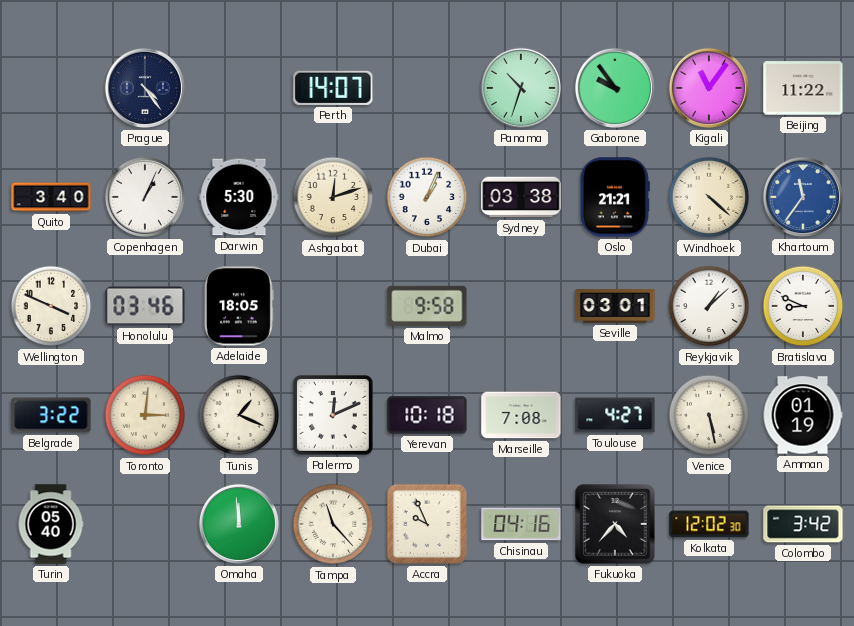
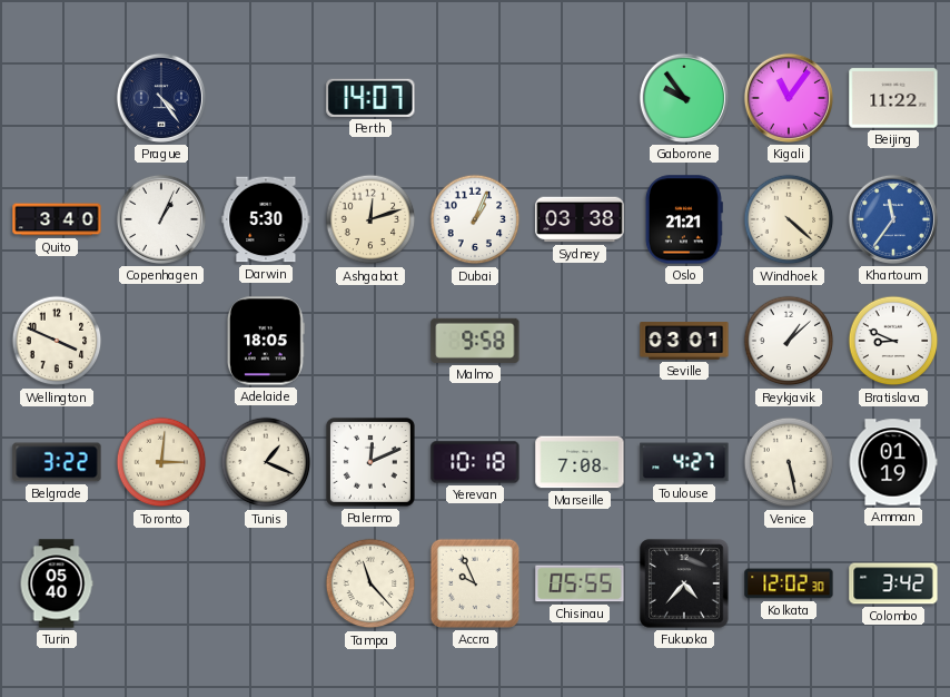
Panama: 10:33 -> none
Honolulu: 03:46 -> none
Omaha: 11:59 -> none
Chisinau: 04:16 -> 05:55
